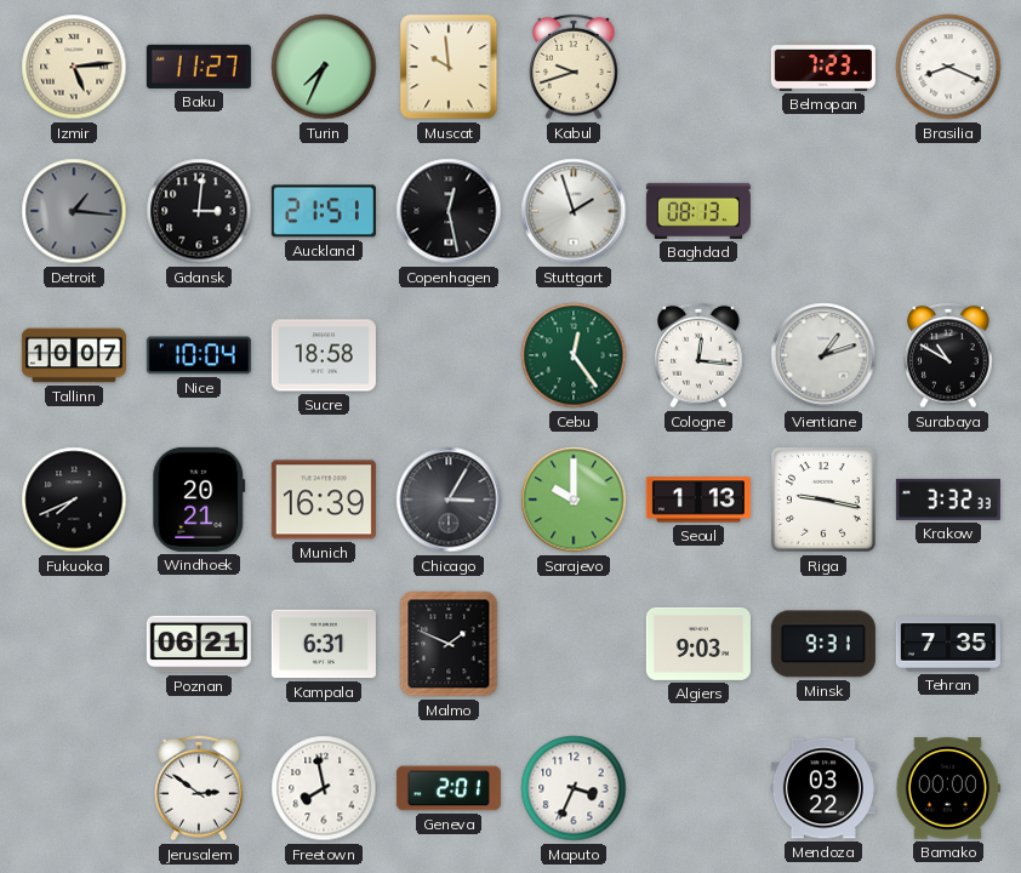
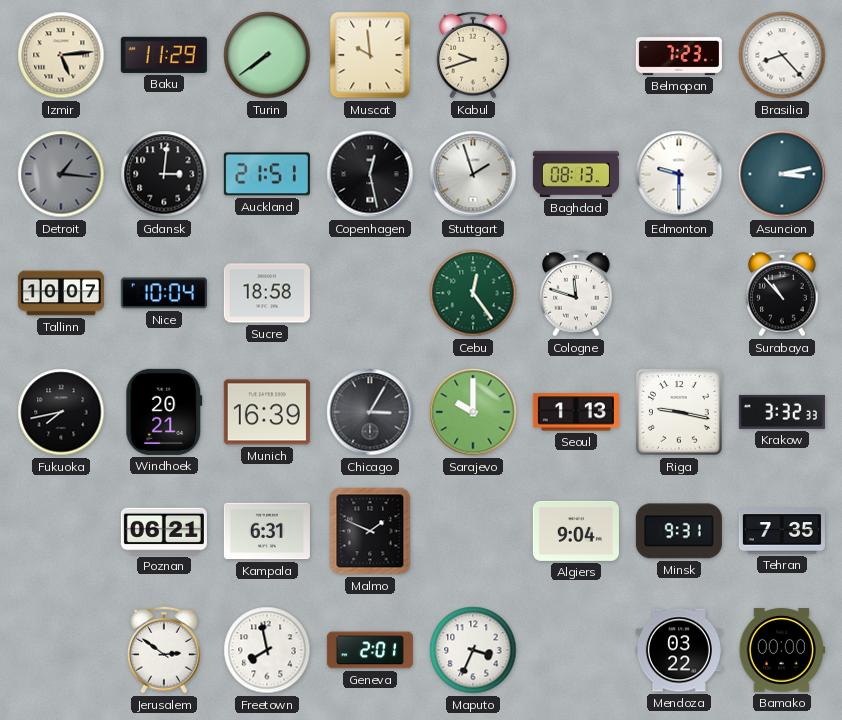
Baku: 11:27 -> 11:29
Turin: 7:34 -> 7:39
Brasilia: 8:19 -> 8:23
Edmonton: none -> 9:30
Asuncion: none -> 3:13
Cologne: 12:16 -> 11:48
Vientiane: 1:12 -> none
Surabaya: 10:50 -> 10:53
Fukuoka: 7:41 -> 7:43
Algiers: 9:03 -> 9:04
